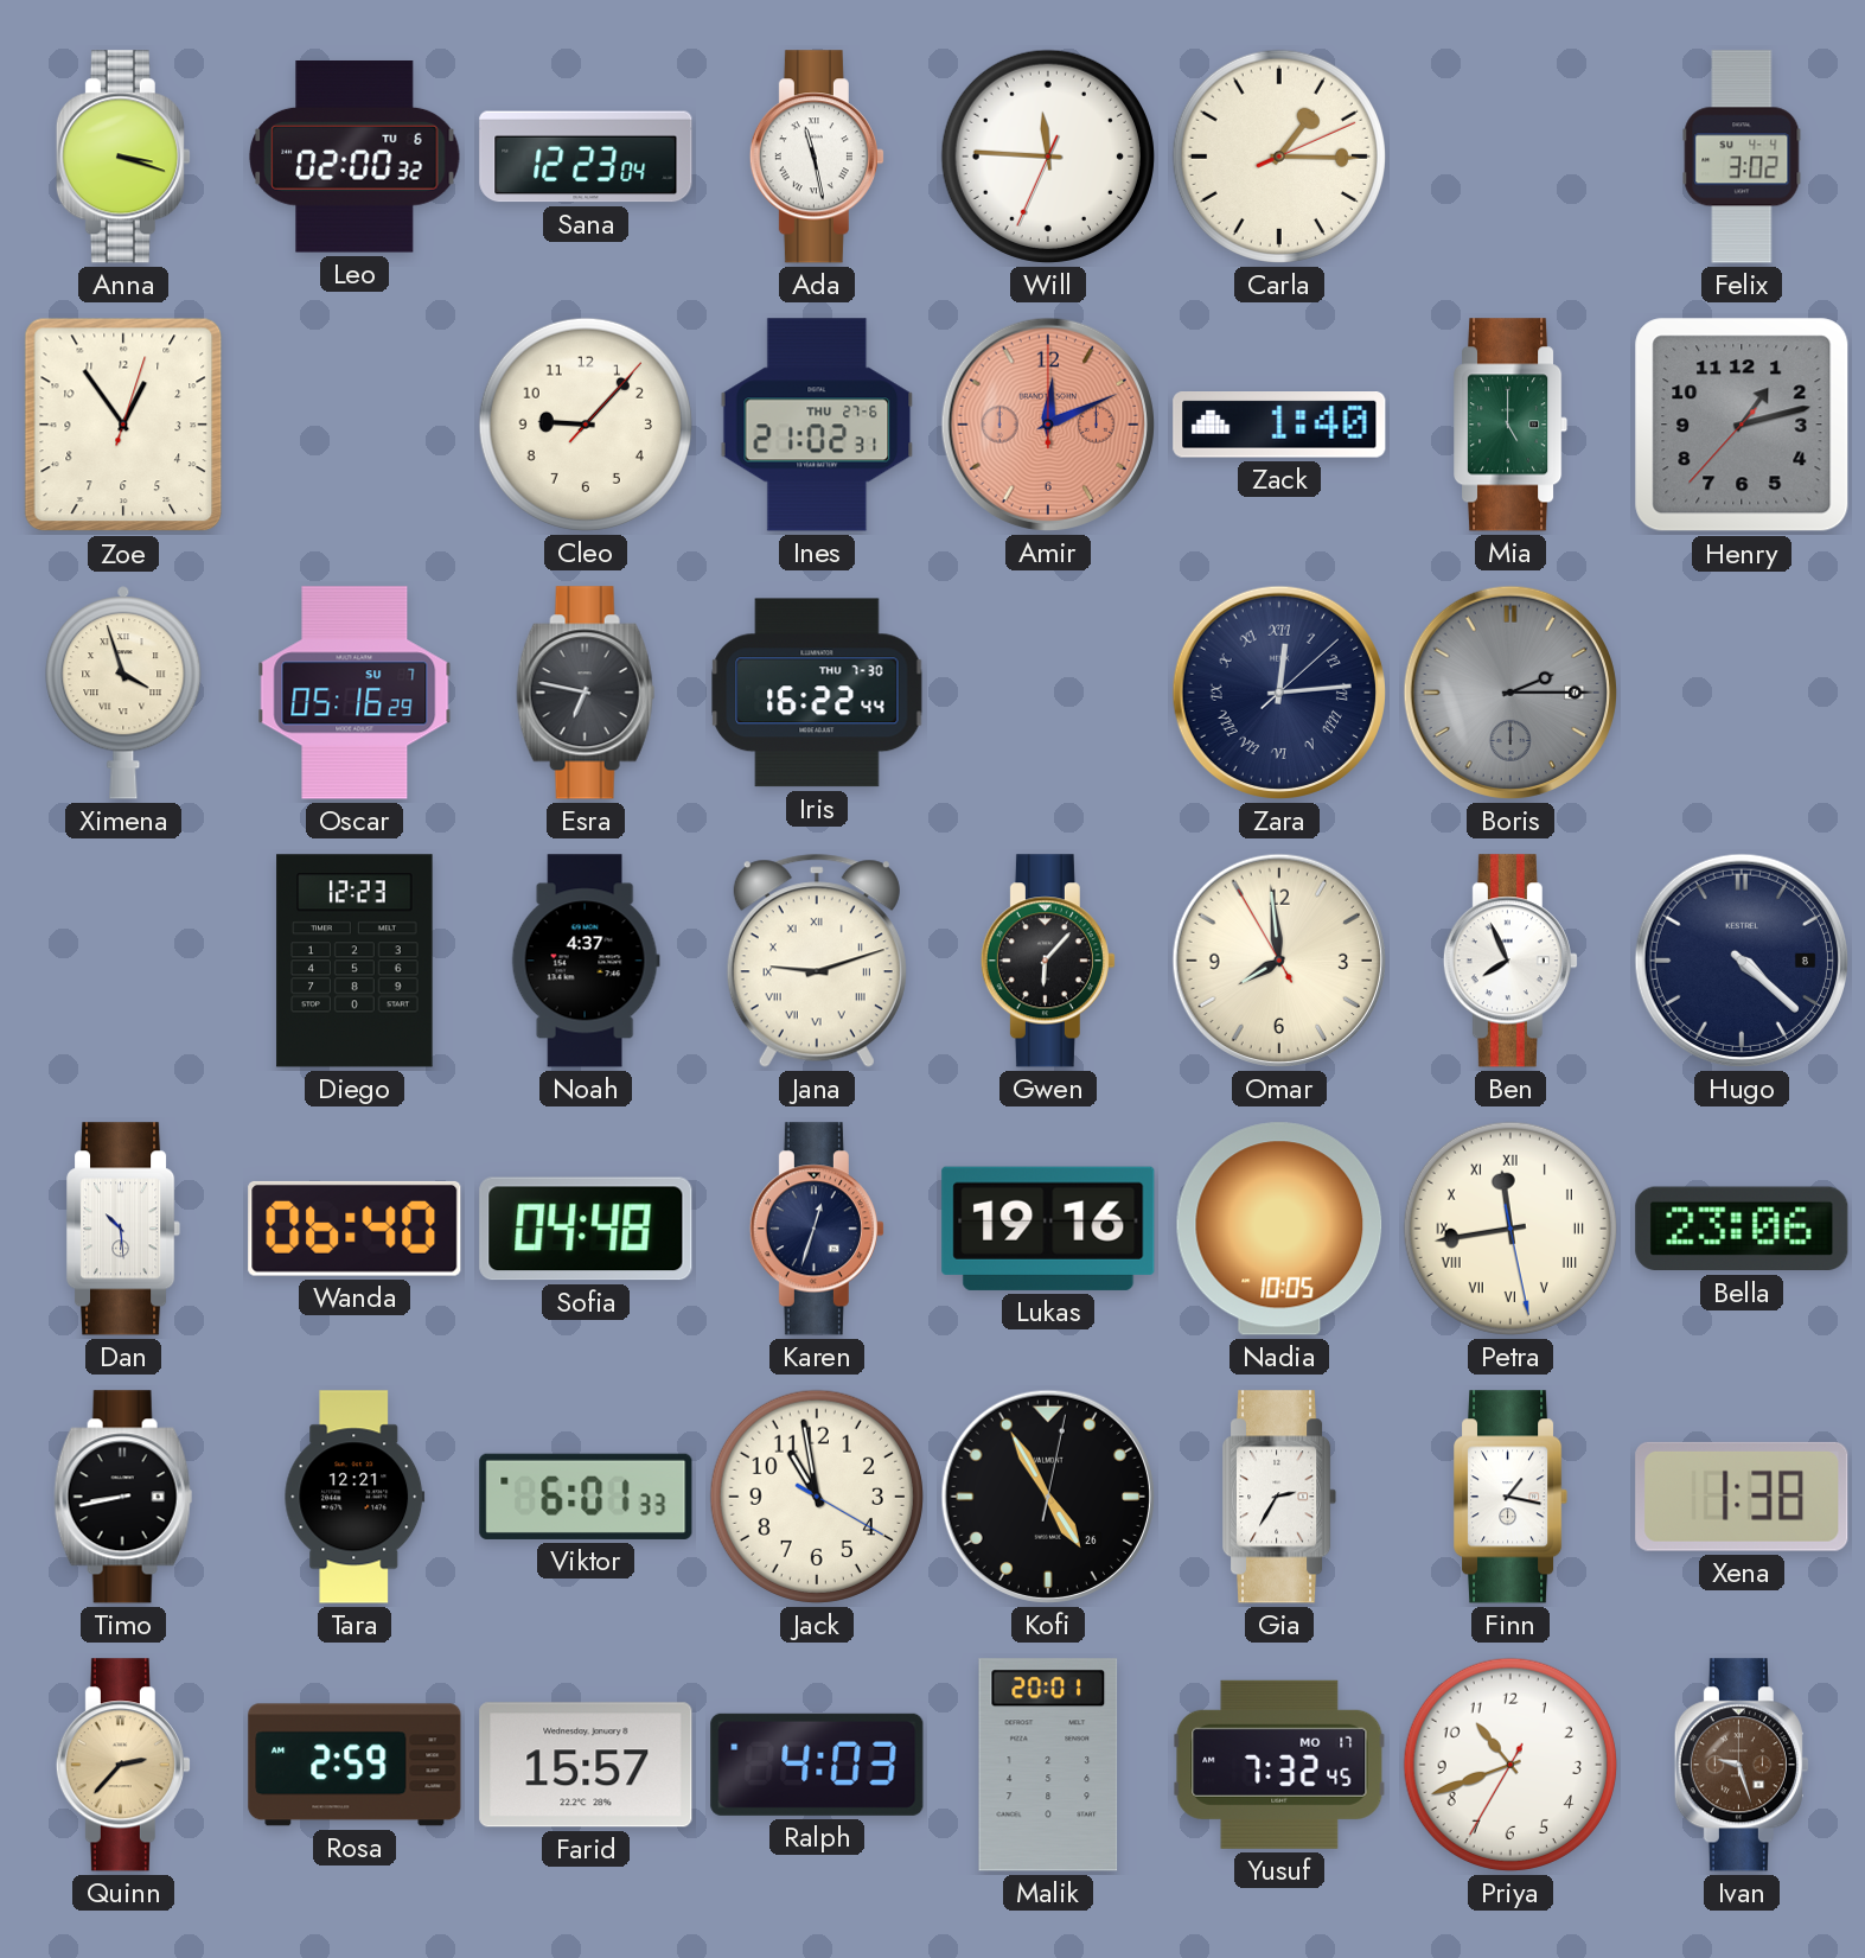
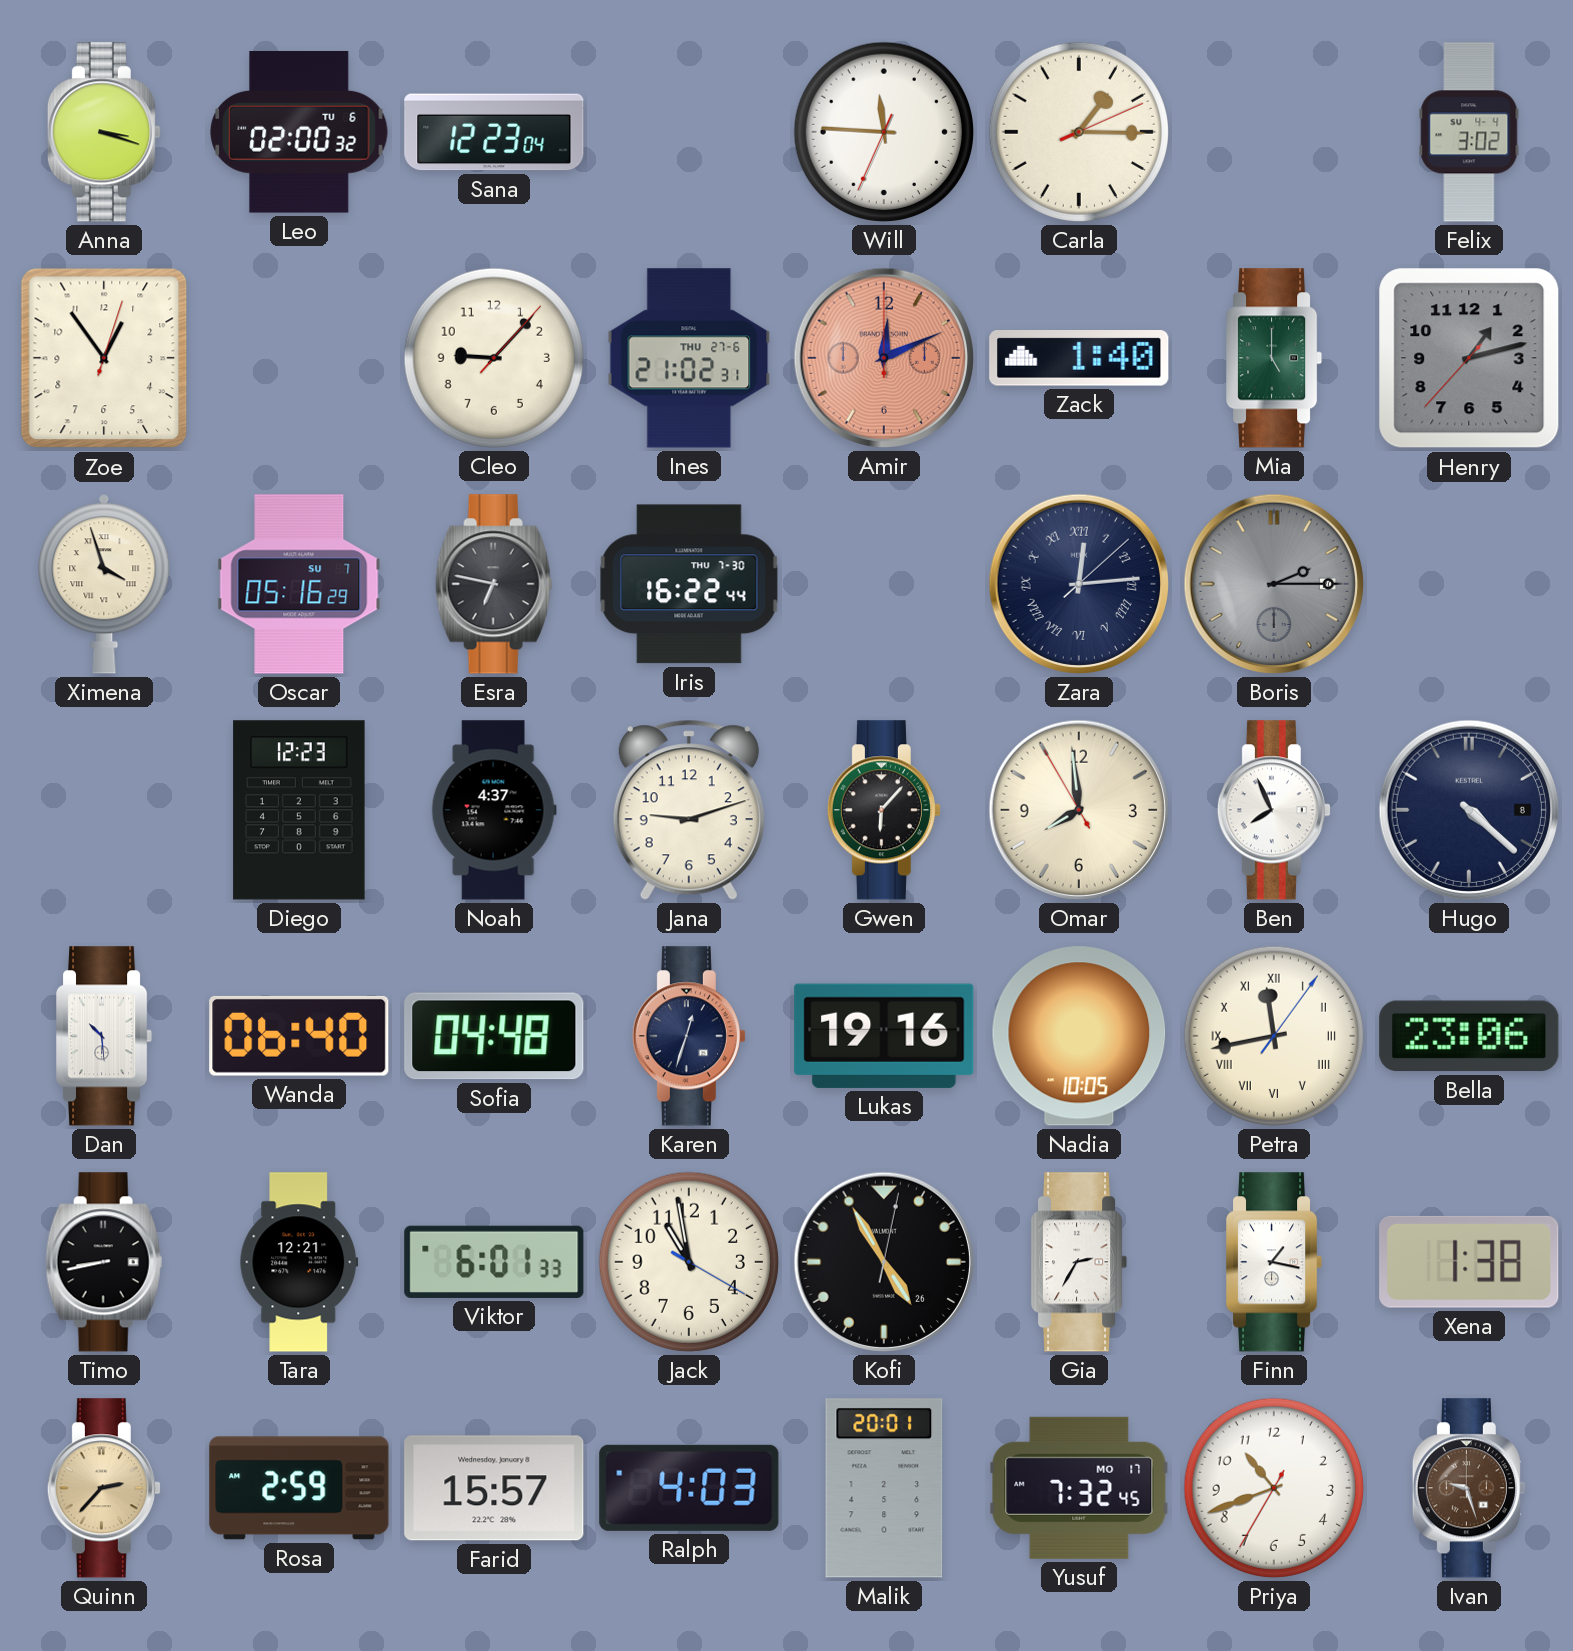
Ada: 11:28 -> none
Jana numerals: Roman -> Arabic
Petra: 11:43:28 -> 11:43:06
